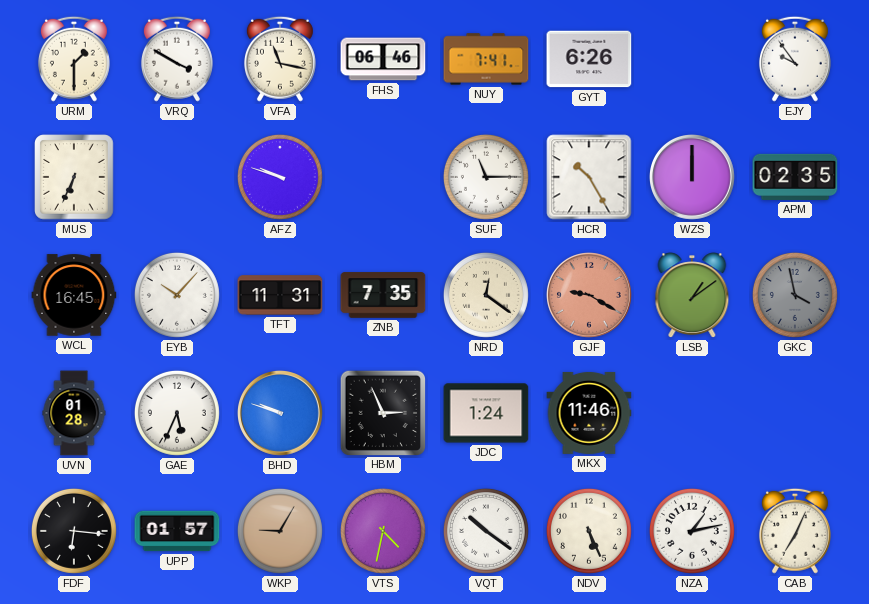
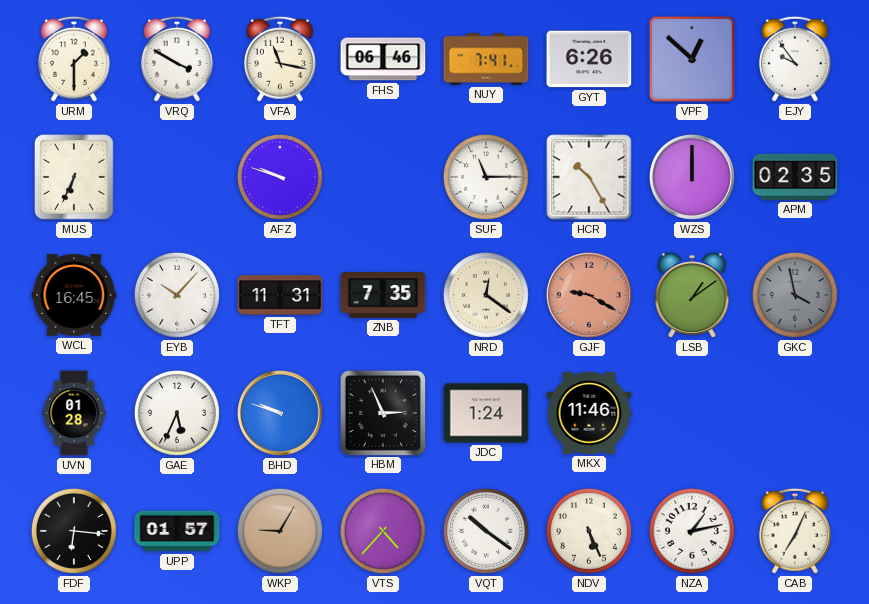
VPF: none -> 12:52
VTS: 4:32 -> 4:37
